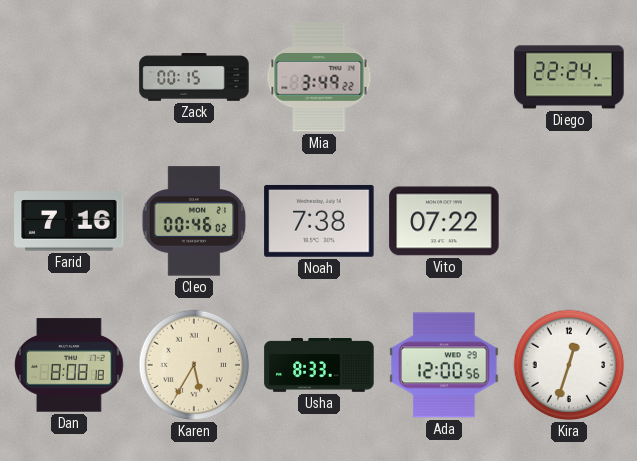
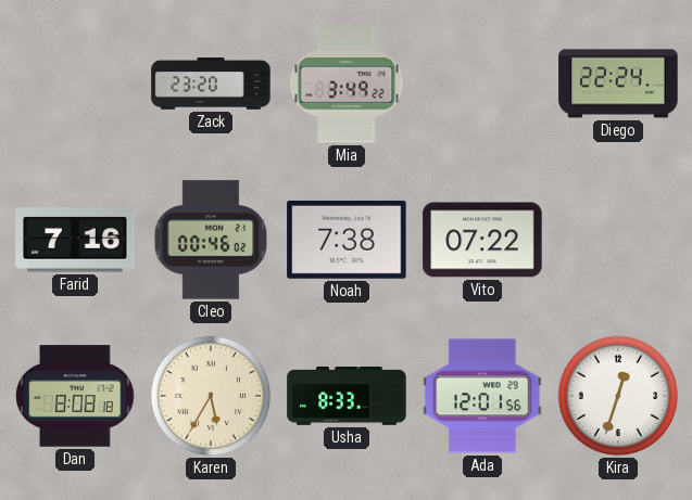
Zack: 00:15 -> 23:20
Ada: 12:00 -> 12:01
